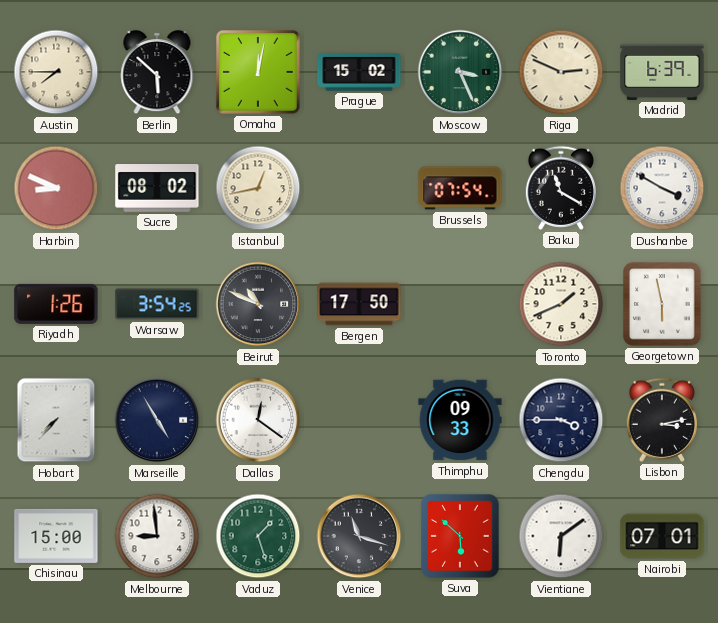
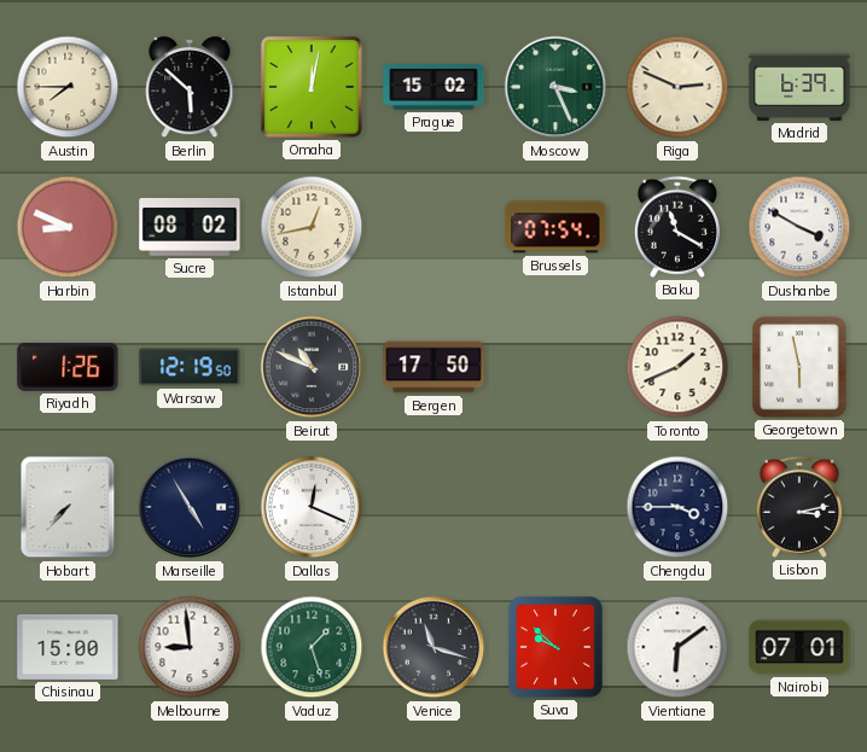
Warsaw: 3:54 -> 12:19
Dallas: 12:21 -> 12:19
Thimphu: 09:33 -> none
Suva: 5:52 -> 9:52
